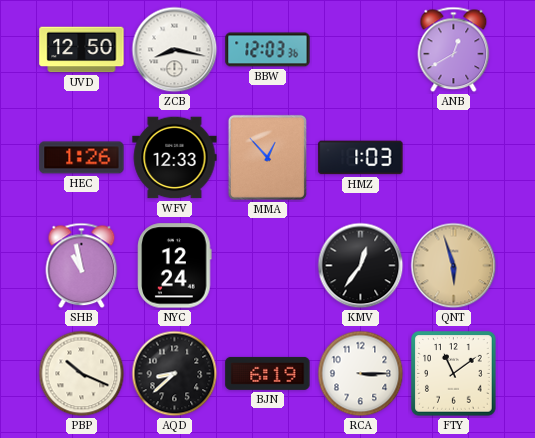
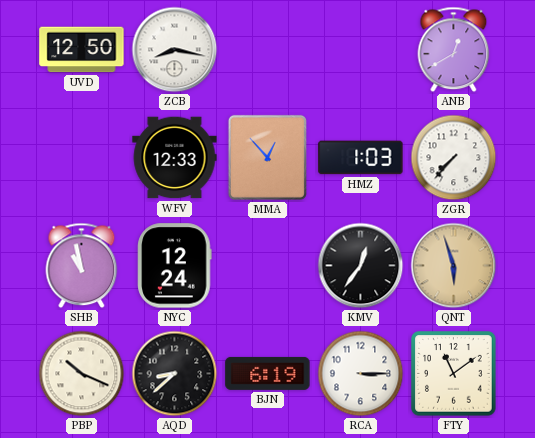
BBW: 12:03 -> none
HEC: 1:26 -> none
ZGR: none -> 7:37
